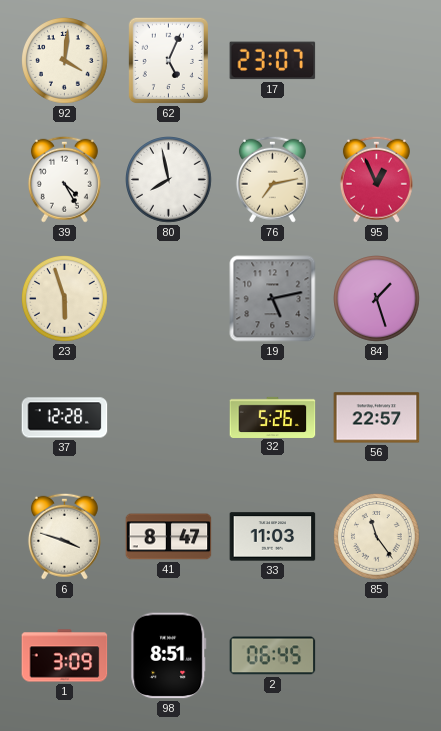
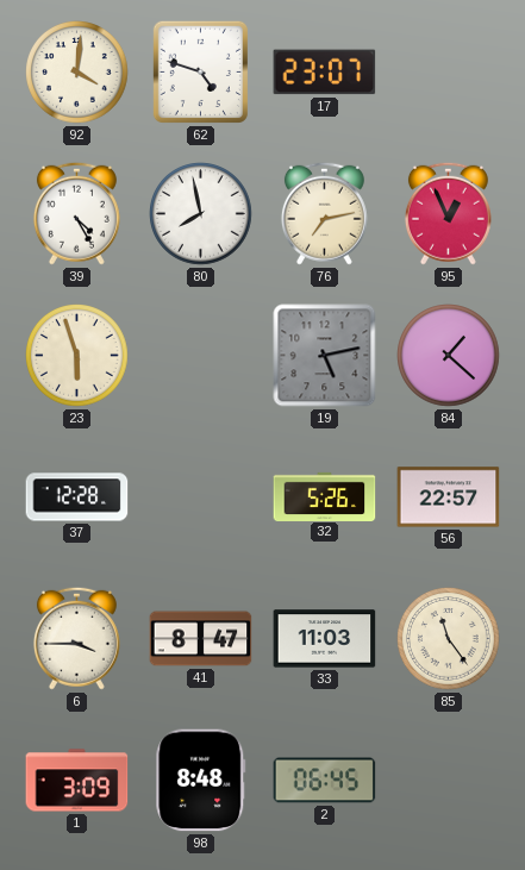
62: 5:04 -> 4:48
84: 1:27 -> 1:22
6: 3:48 -> 3:45
98: 8:51 -> 8:48
